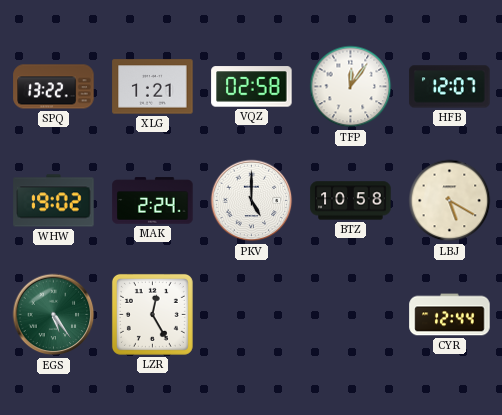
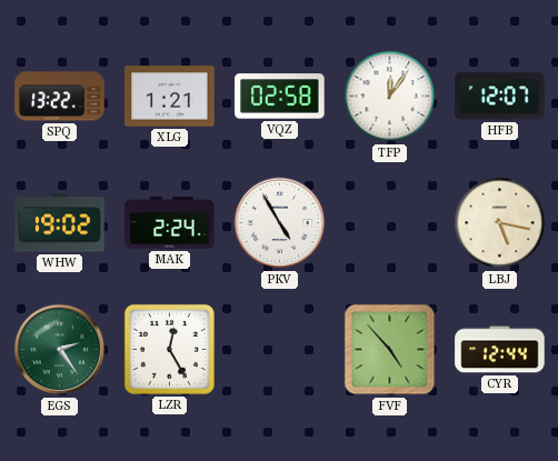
PKV: 5:00 -> 4:55
BTZ: 10:58 -> none
LBJ: 5:20 -> 5:17
EGS: 5:24 -> 2:24
FVF: none -> 4:53
